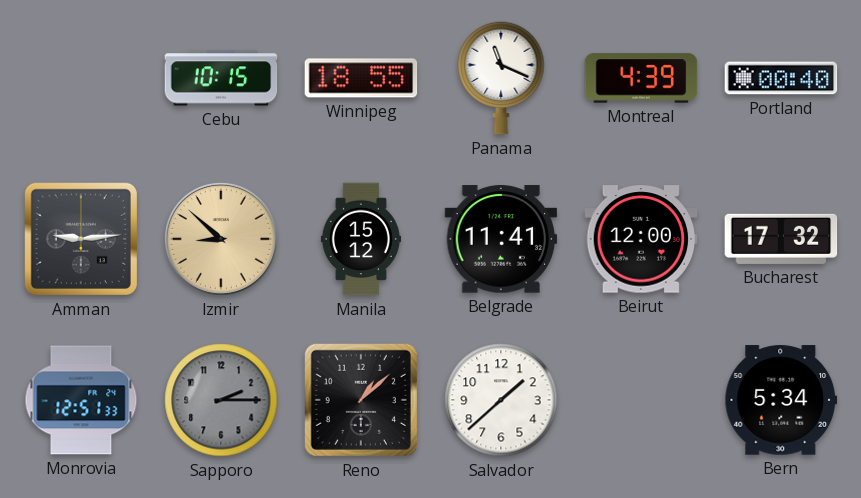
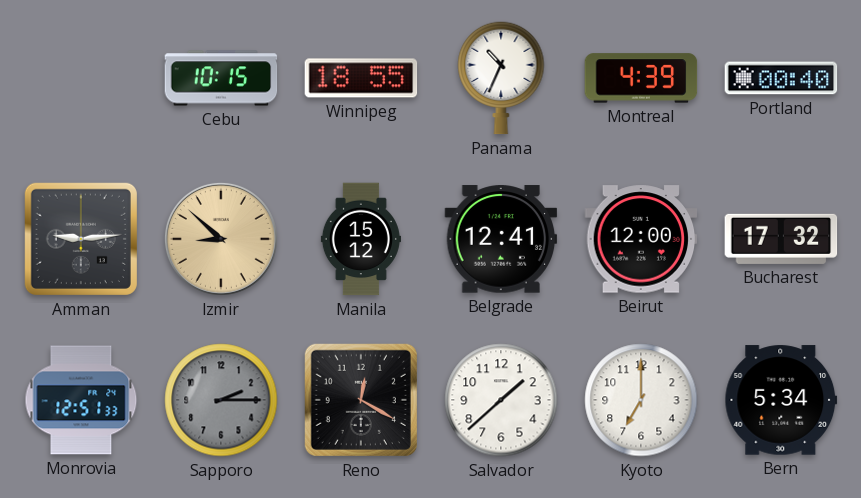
Panama: 11:19 -> 10:34
Belgrade: 11:41 -> 12:41
Reno: 1:08 -> 12:20
Kyoto: none -> 7:00
